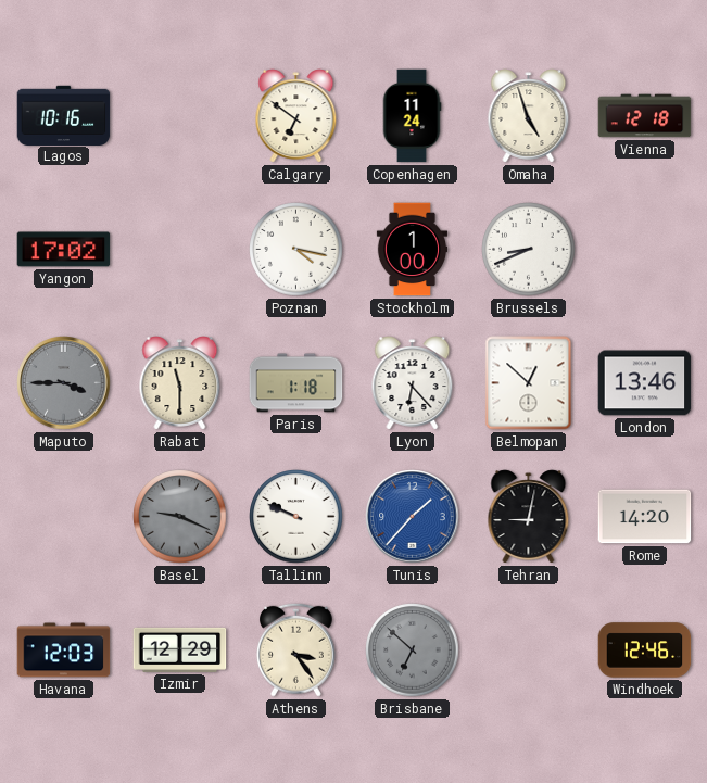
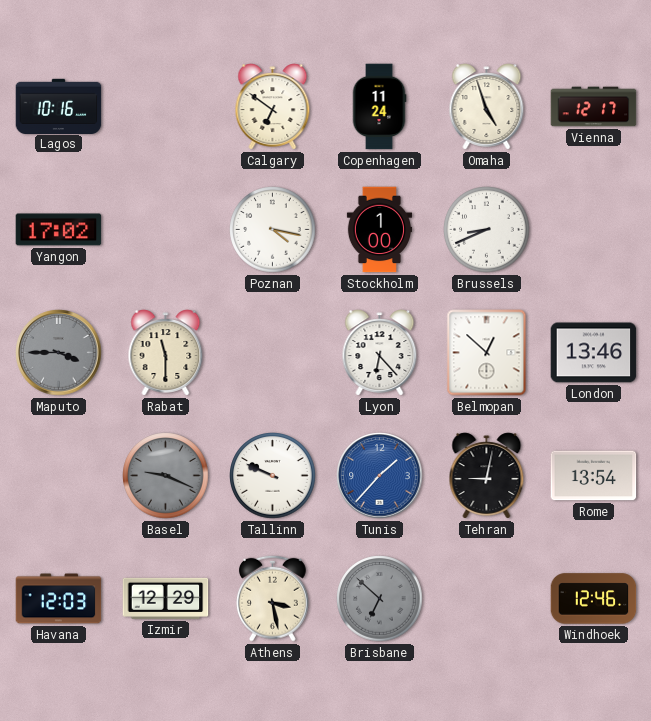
Vienna: 12:18 -> 12:17
Paris: 1:18 -> none
Rome: 14:20 -> 13:54
Athens: 3:24 -> 3:28
